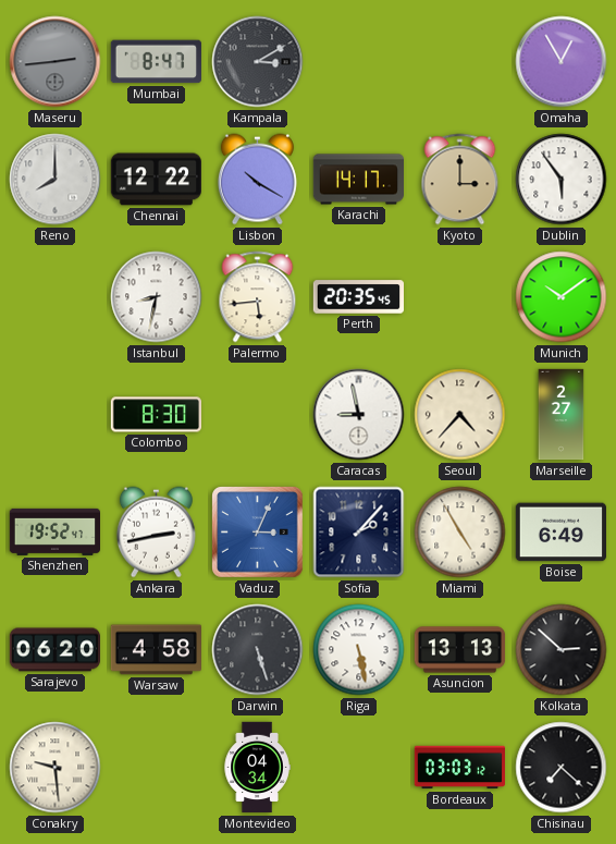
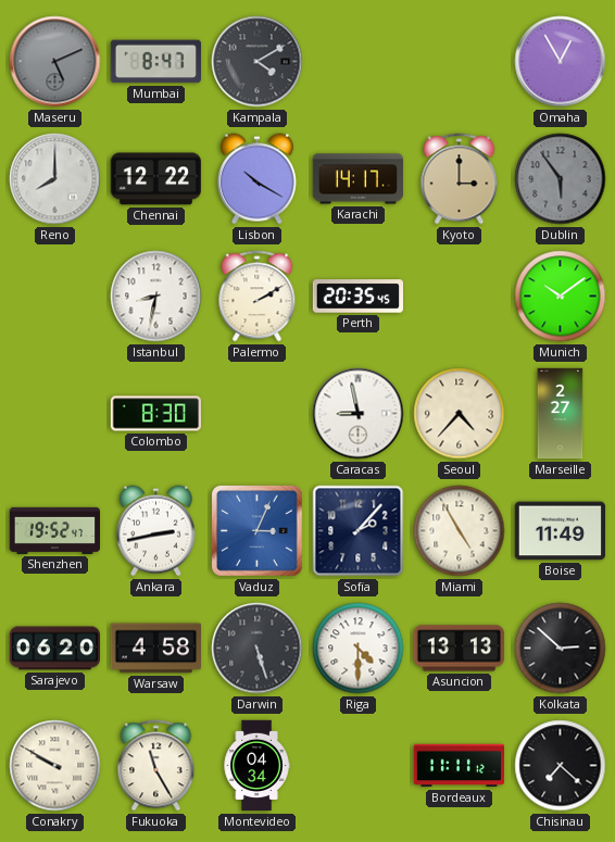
Maseru: 2:44 -> 5:11
Kampala: 3:10 -> 4:10
Dublin dial: white -> grey
Palermo: 5:44 -> 2:10
Boise: 6:49 -> 11:49
Riga: 5:28 -> 4:30
Conakry: 9:29 -> 9:50
Fukuoka: none -> 11:25
Bordeaux: 03:03 -> 11:11
